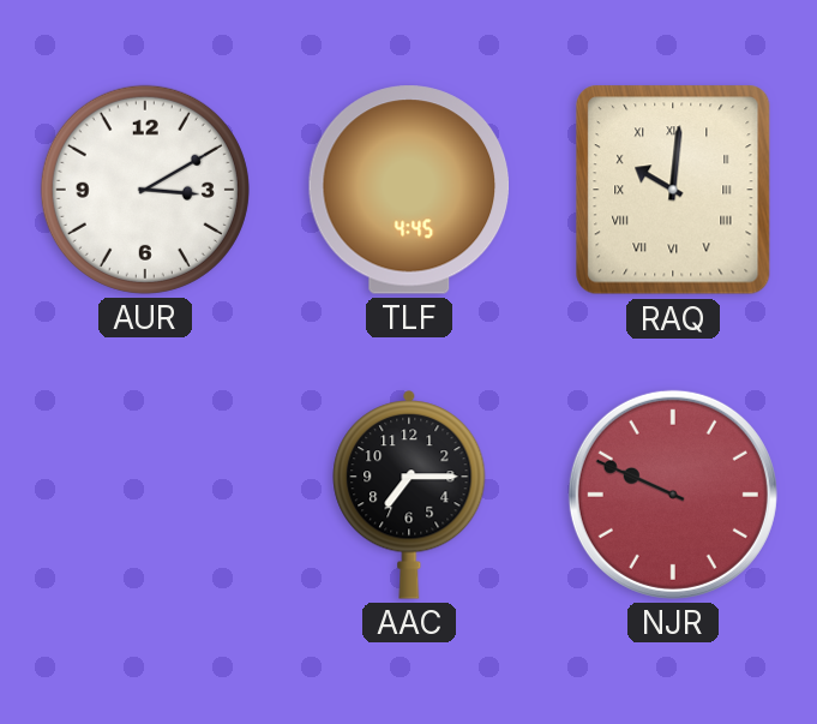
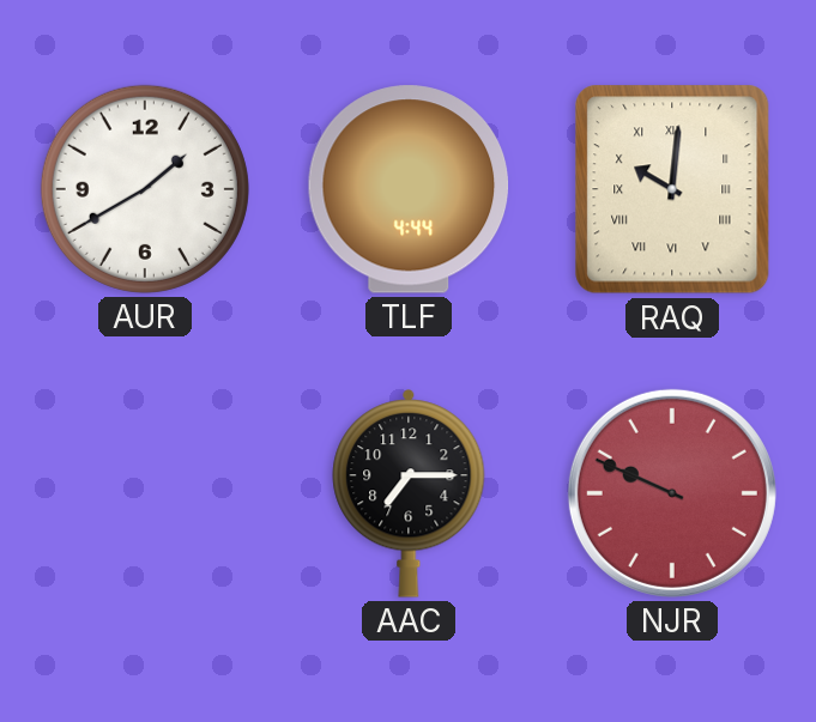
AUR: 3:10 -> 1:40
TLF: 4:45 -> 4:44
